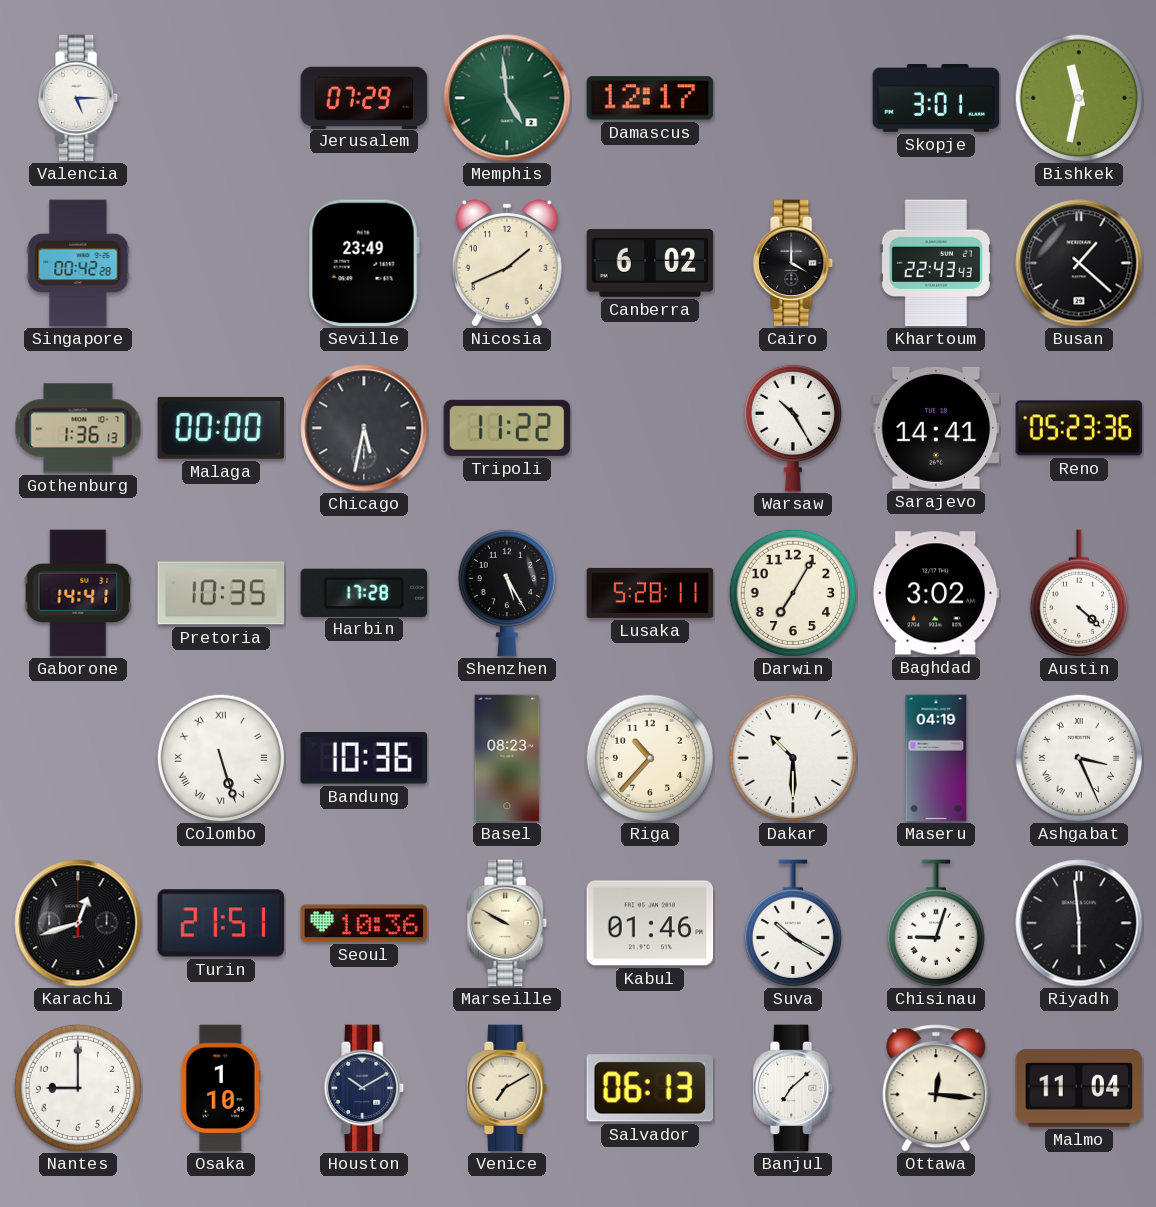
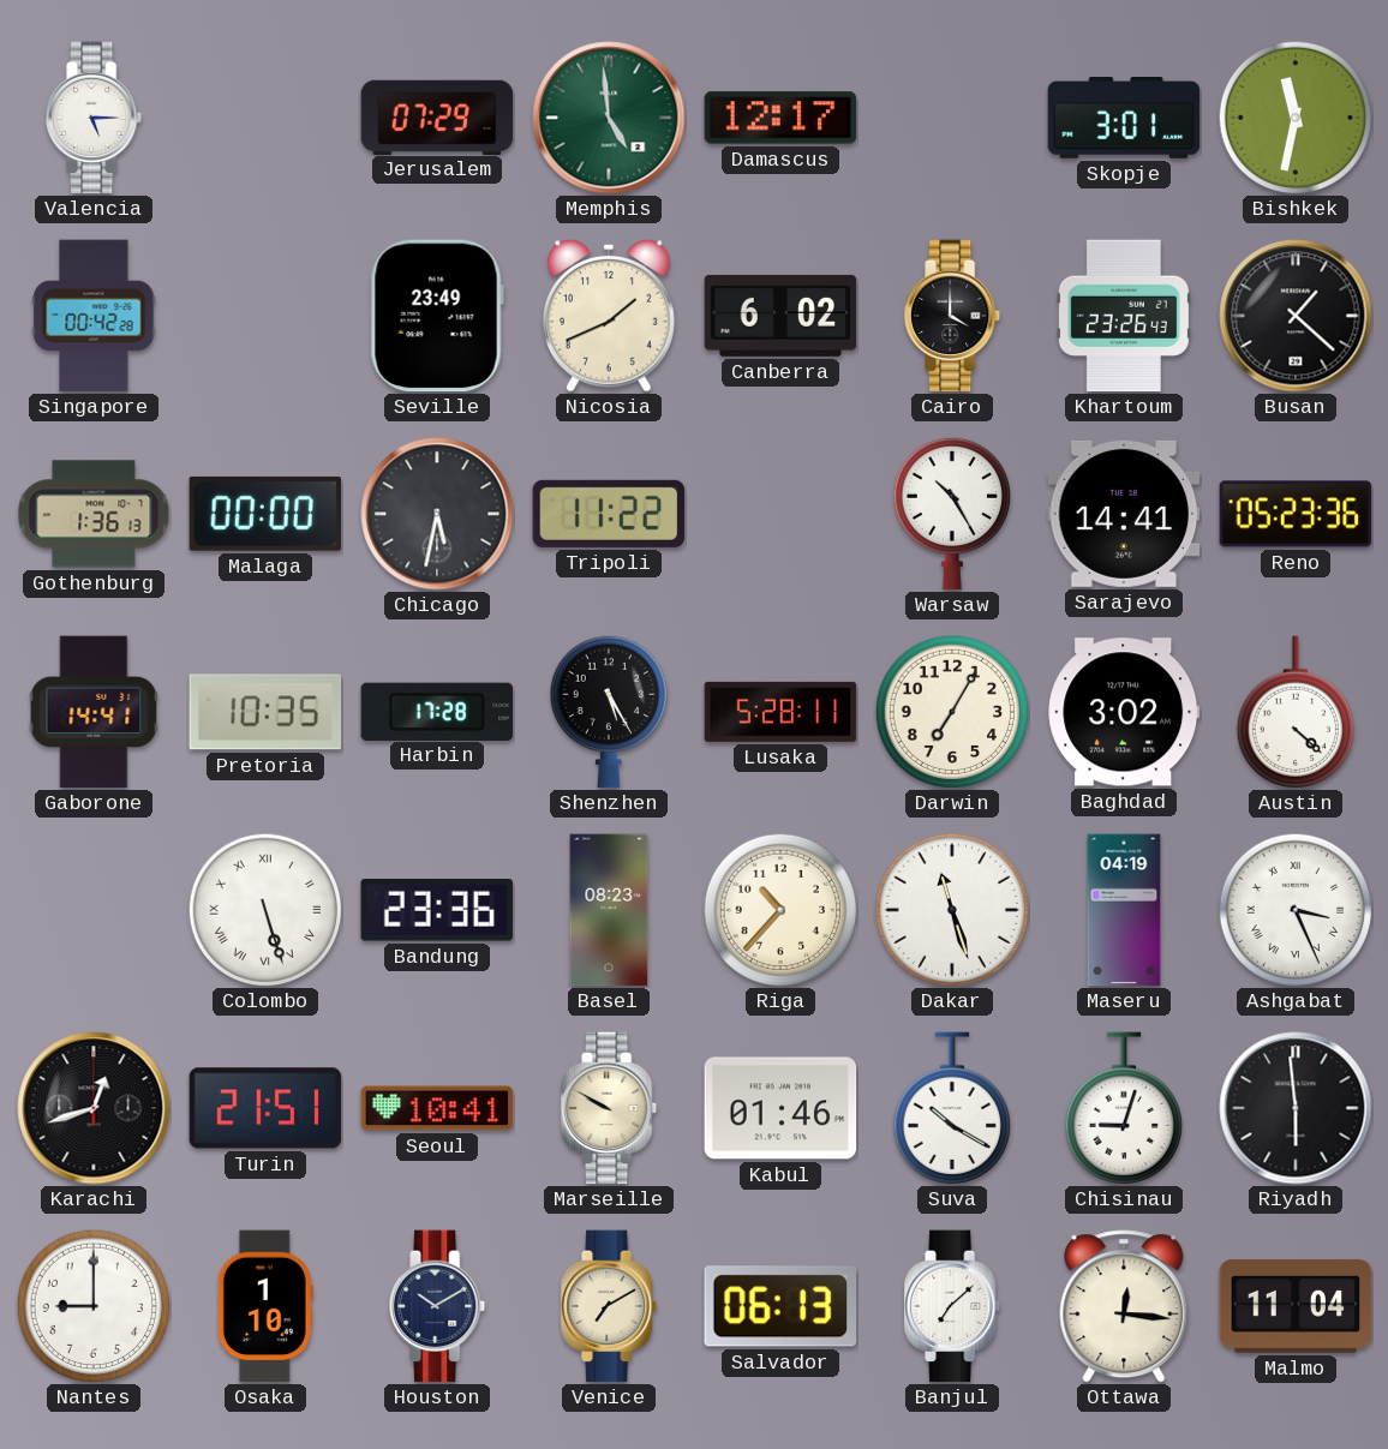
Khartoum: 22:43 -> 23:26
Bandung: 10:36 -> 23:36
Dakar: 10:30 -> 11:27
Seoul: 10:36 -> 10:41
